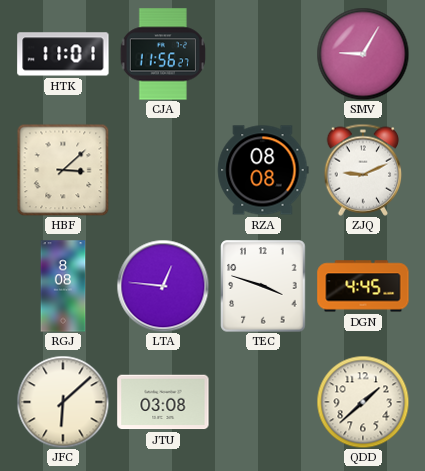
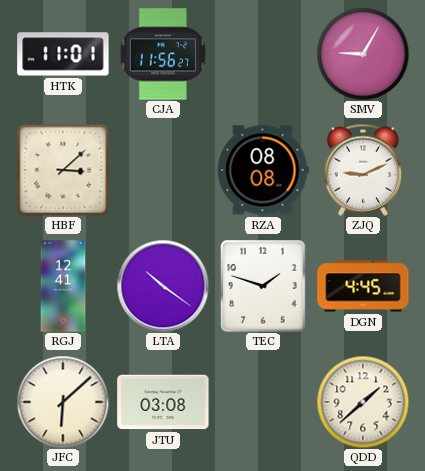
RGJ: 8:08 -> 12:41
LTA: 12:46 -> 10:21
TEC: 3:48 -> 1:48
